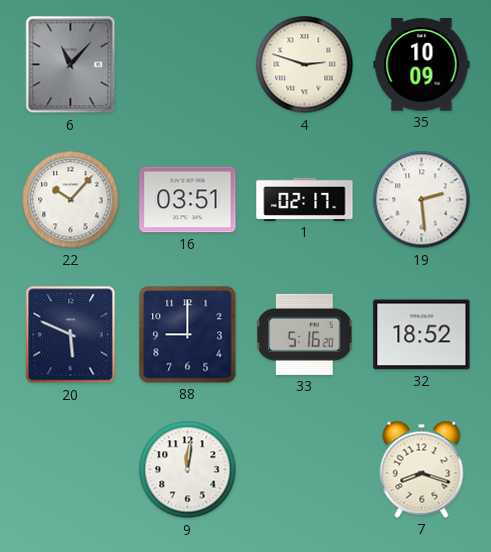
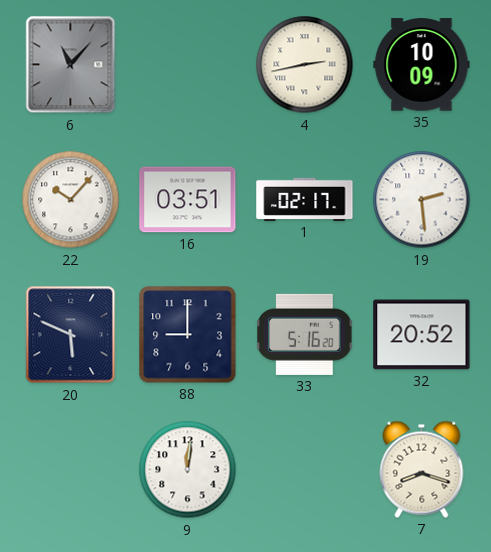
4: 2:48 -> 2:43
32: 18:52 -> 20:52
